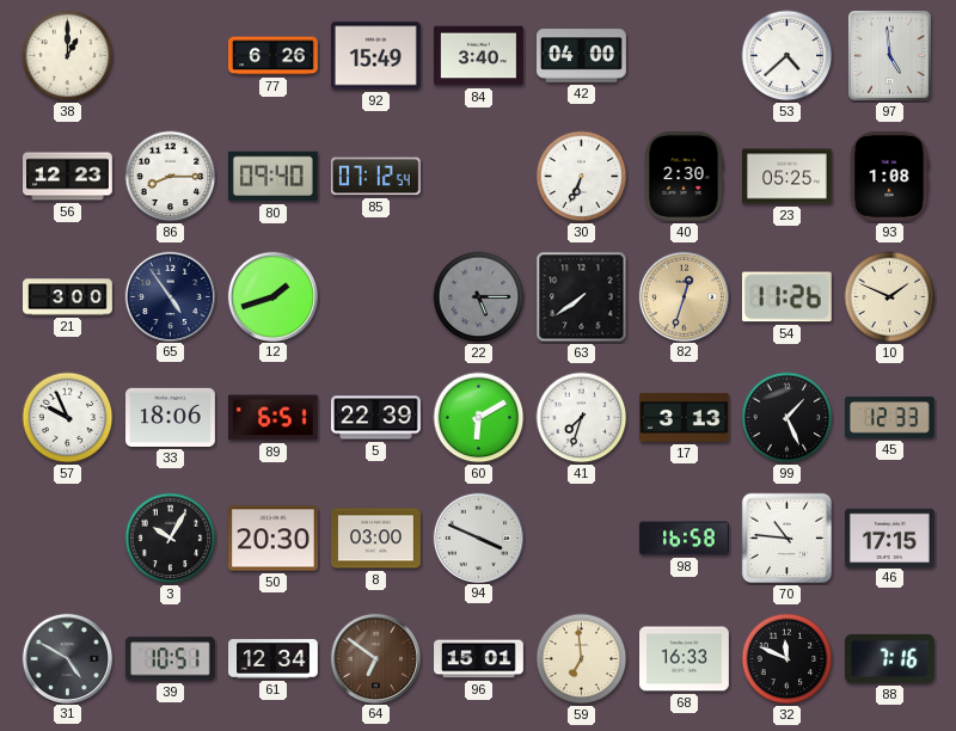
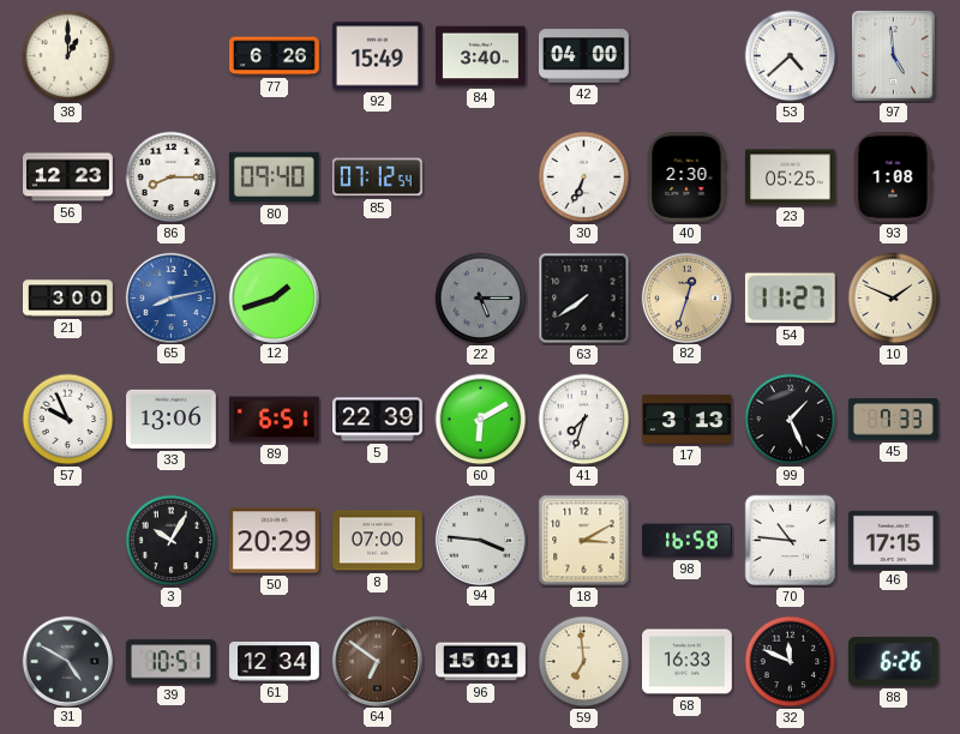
65: 4:54 -> 8:13
65 dial: navy -> blue
54: 11:26 -> 11:27
33: 18:06 -> 13:06
45: 12:33 -> 7:33
50: 20:30 -> 20:29
8: 03:00 -> 07:00
94: 3:49 -> 3:46
18: none -> 3:10
88: 7:16 -> 6:26
